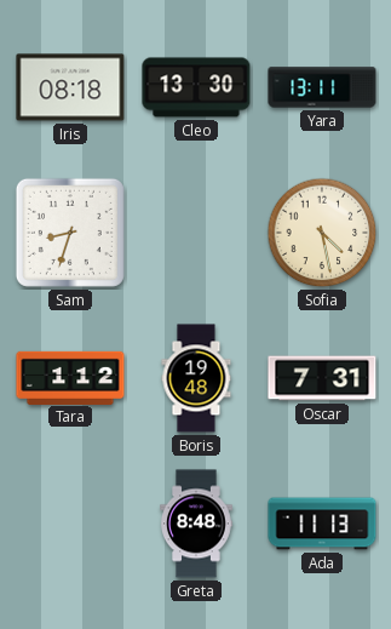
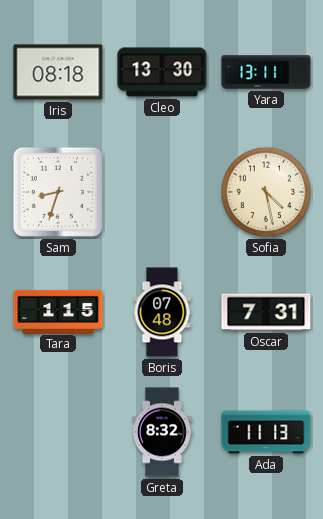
Tara: 1:12 -> 1:15
Boris: 19:48 -> 07:48
Greta: 8:48 -> 8:32
